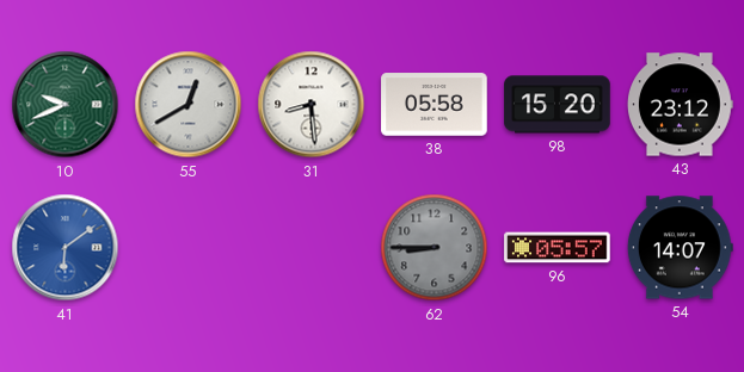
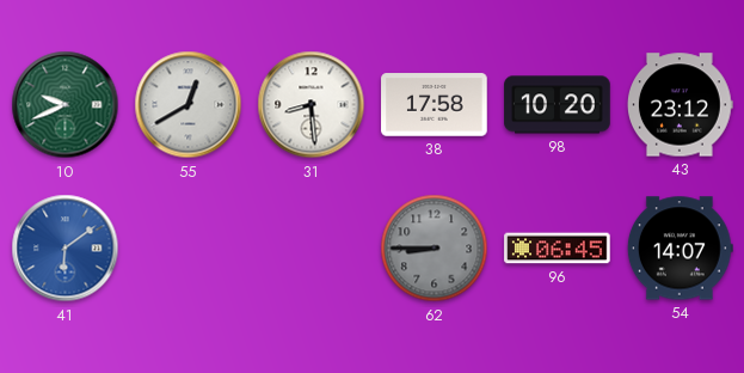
38: 05:58 -> 17:58
98: 15:20 -> 10:20
96: 05:57 -> 06:45
